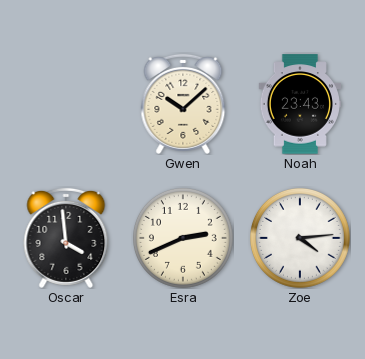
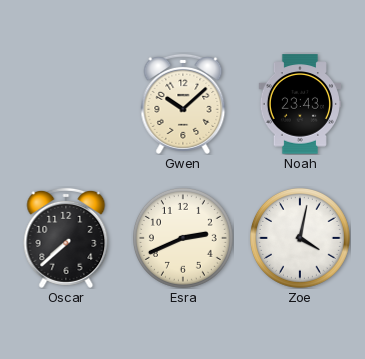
Oscar: 3:59 -> 7:38
Zoe: 4:14 -> 4:02
